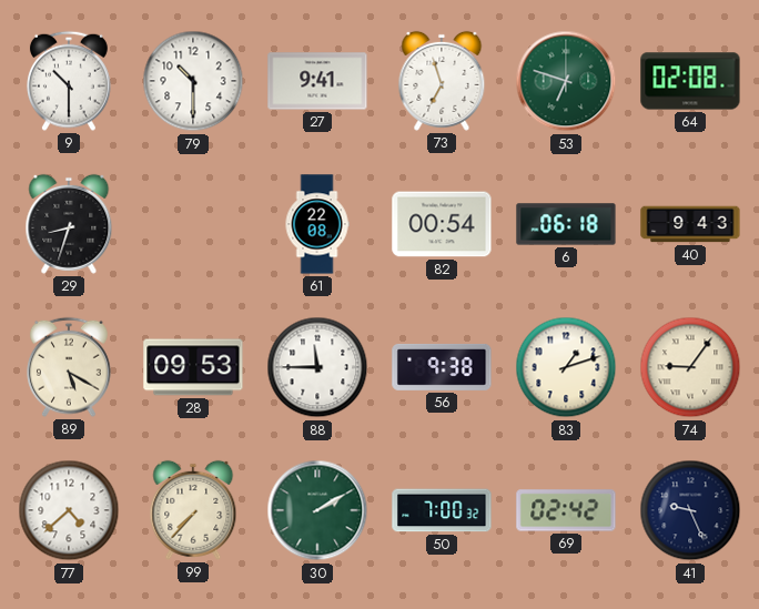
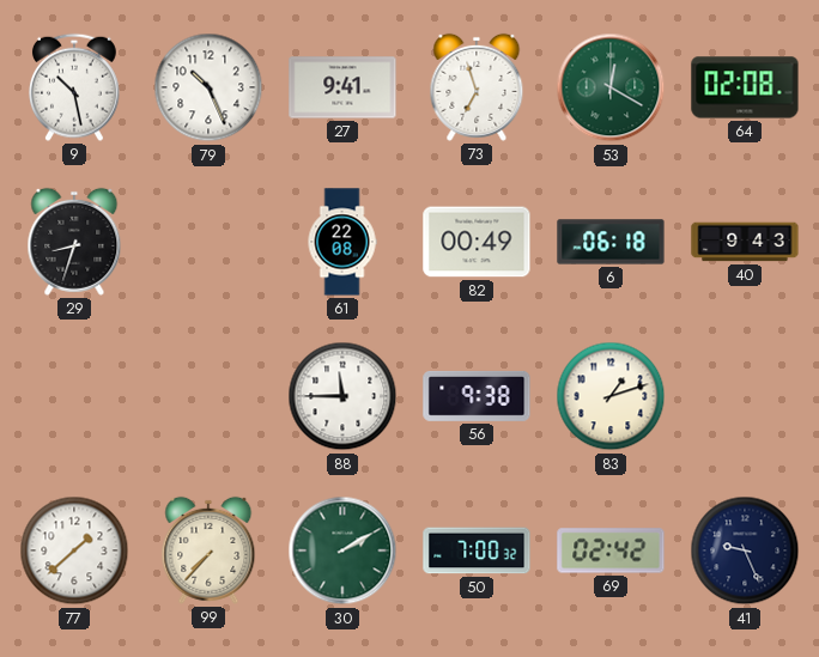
9: 10:30 -> 10:28
79: 10:30 -> 10:26
53: 6:48 -> 12:20
82: 00:54 -> 00:49
89: 5:20 -> none
28: 09:53 -> none
74: 9:06 -> none
77: 4:38 -> 1:38
